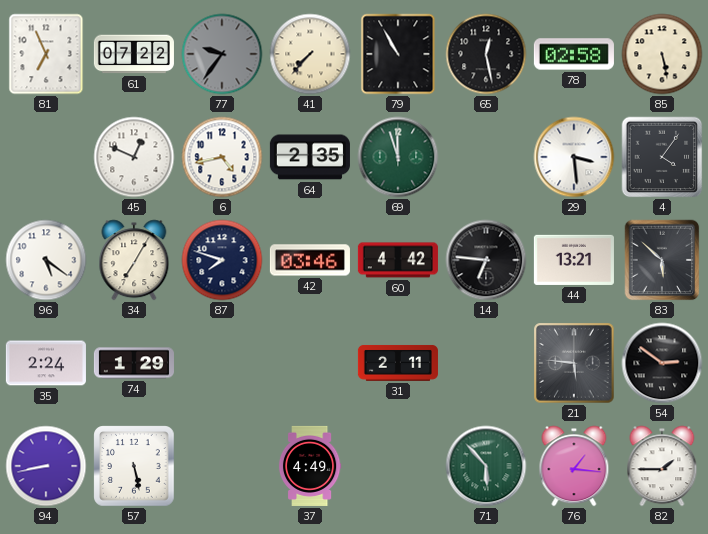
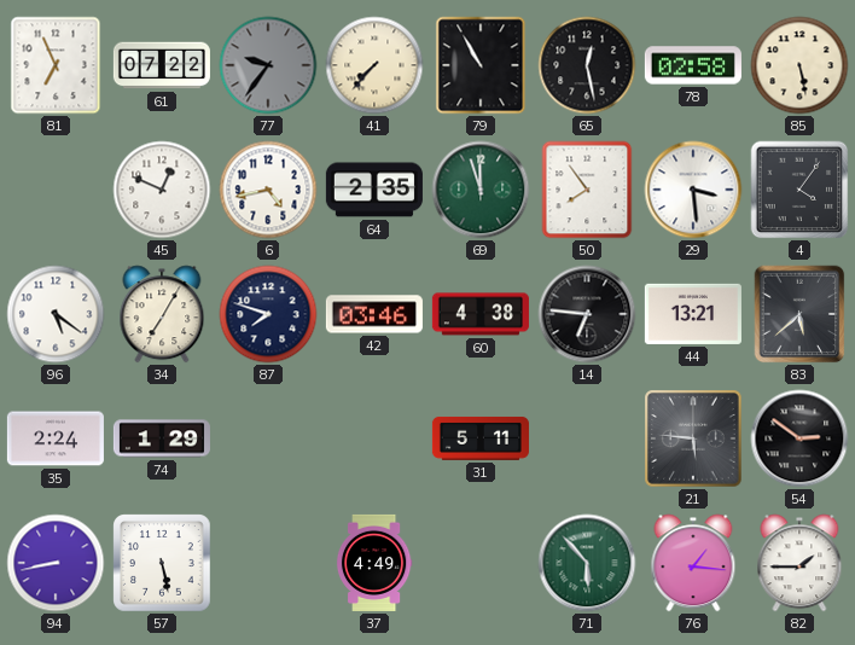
50: none -> 7:54
60: 4:42 -> 4:38
83: 5:52 -> 5:38
31: 2:11 -> 5:11
